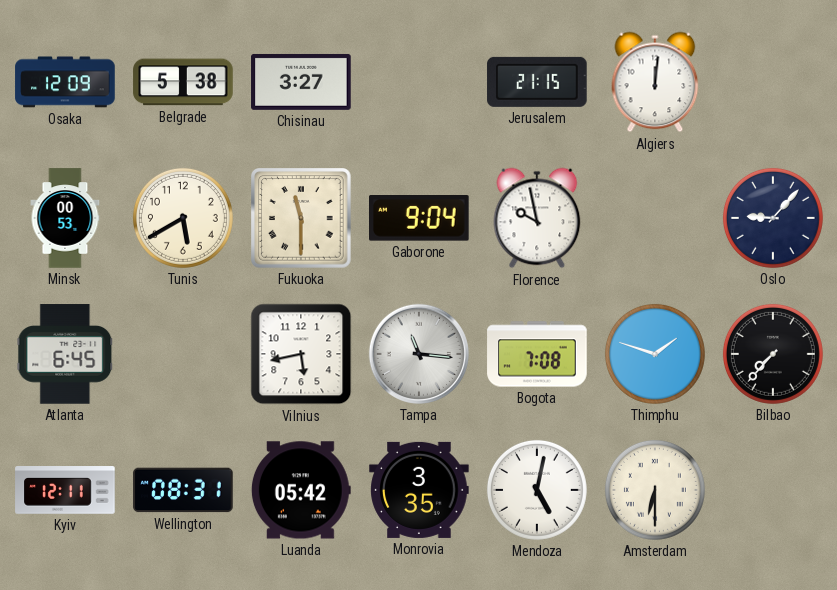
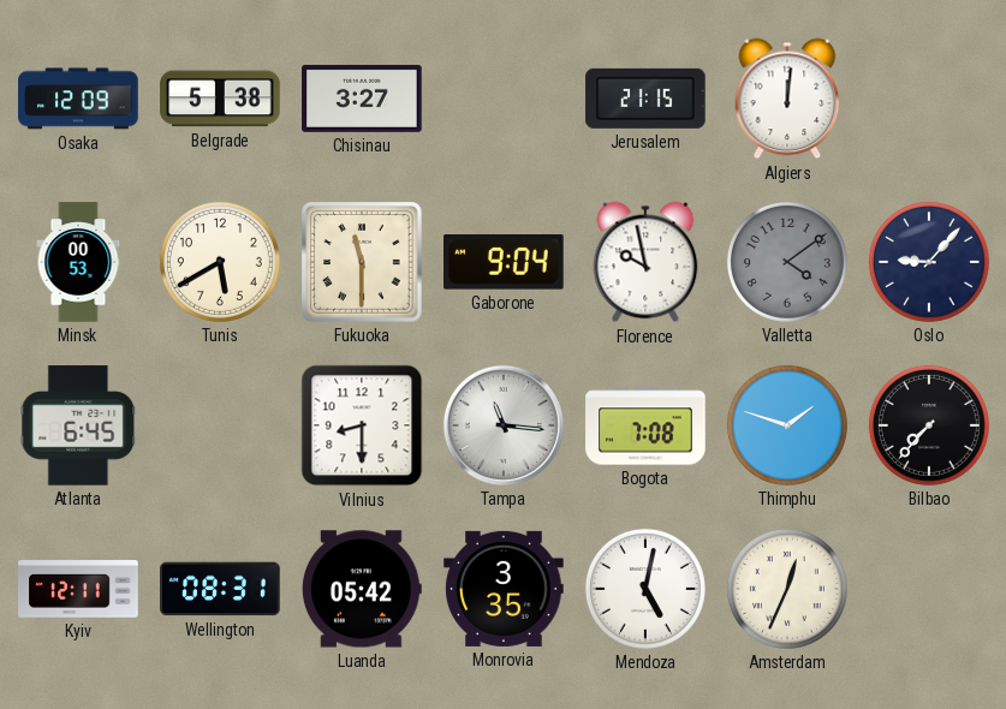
Valletta: none -> 4:09
Vilnius: 5:43 -> 8:30
Amsterdam: 6:30 -> 12:34
